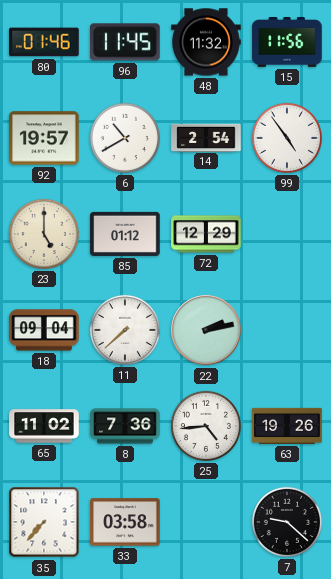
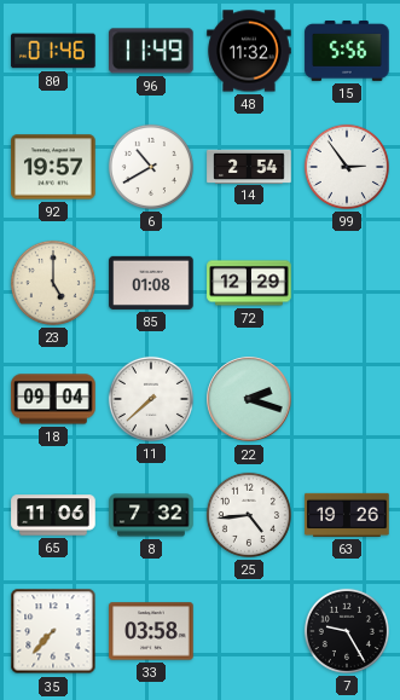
96: 11:45 -> 11:49
15: 11:56 -> 5:56
99: 4:54 -> 2:54
85: 01:12 -> 01:08
22: 2:13 -> 2:18
65: 11:02 -> 11:06
8: 7:36 -> 7:32
7: 9:22 -> 9:25
